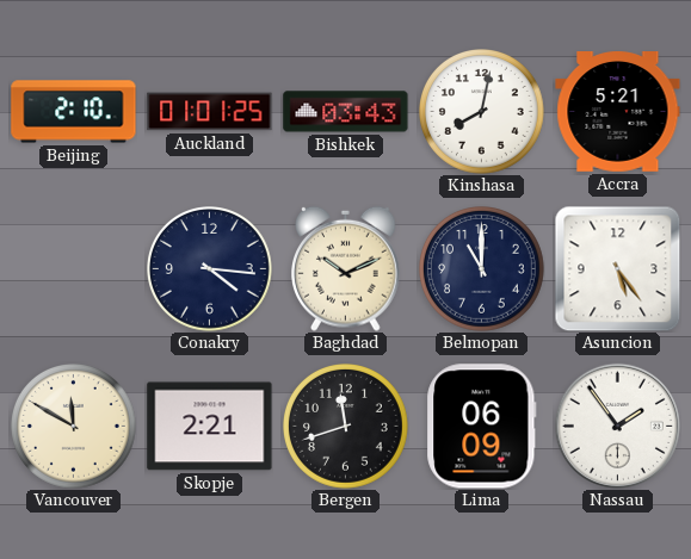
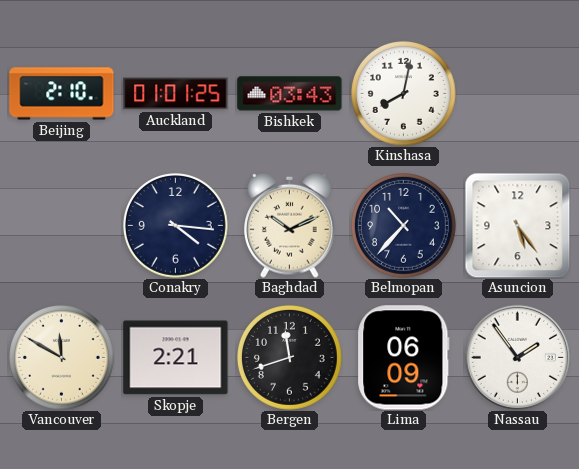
Accra: 5:21 -> none
Belmopan: 11:00 -> 10:37
